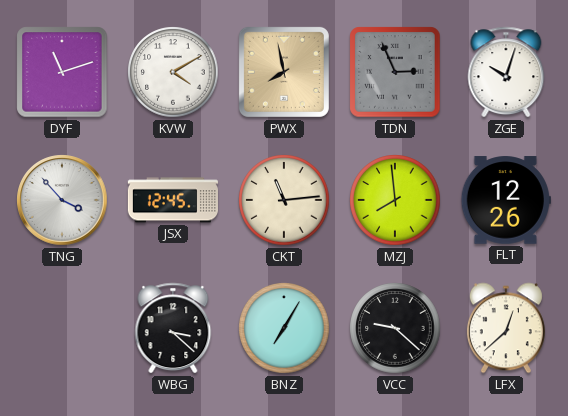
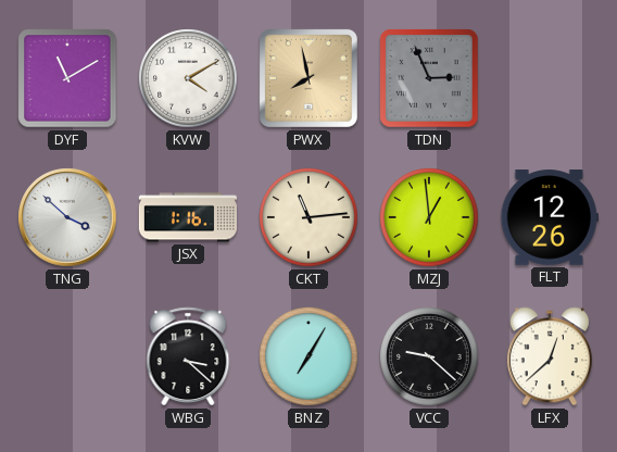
DYF: 11:12 -> 11:10
ZGE: 10:03 -> none
TNG: 3:53 -> 3:52
JSX: 12:45 -> 1:16
MZJ: 7:59 -> 12:59
